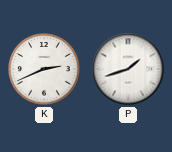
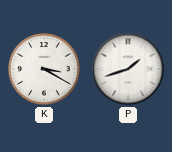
K: 2:41 -> 3:20
